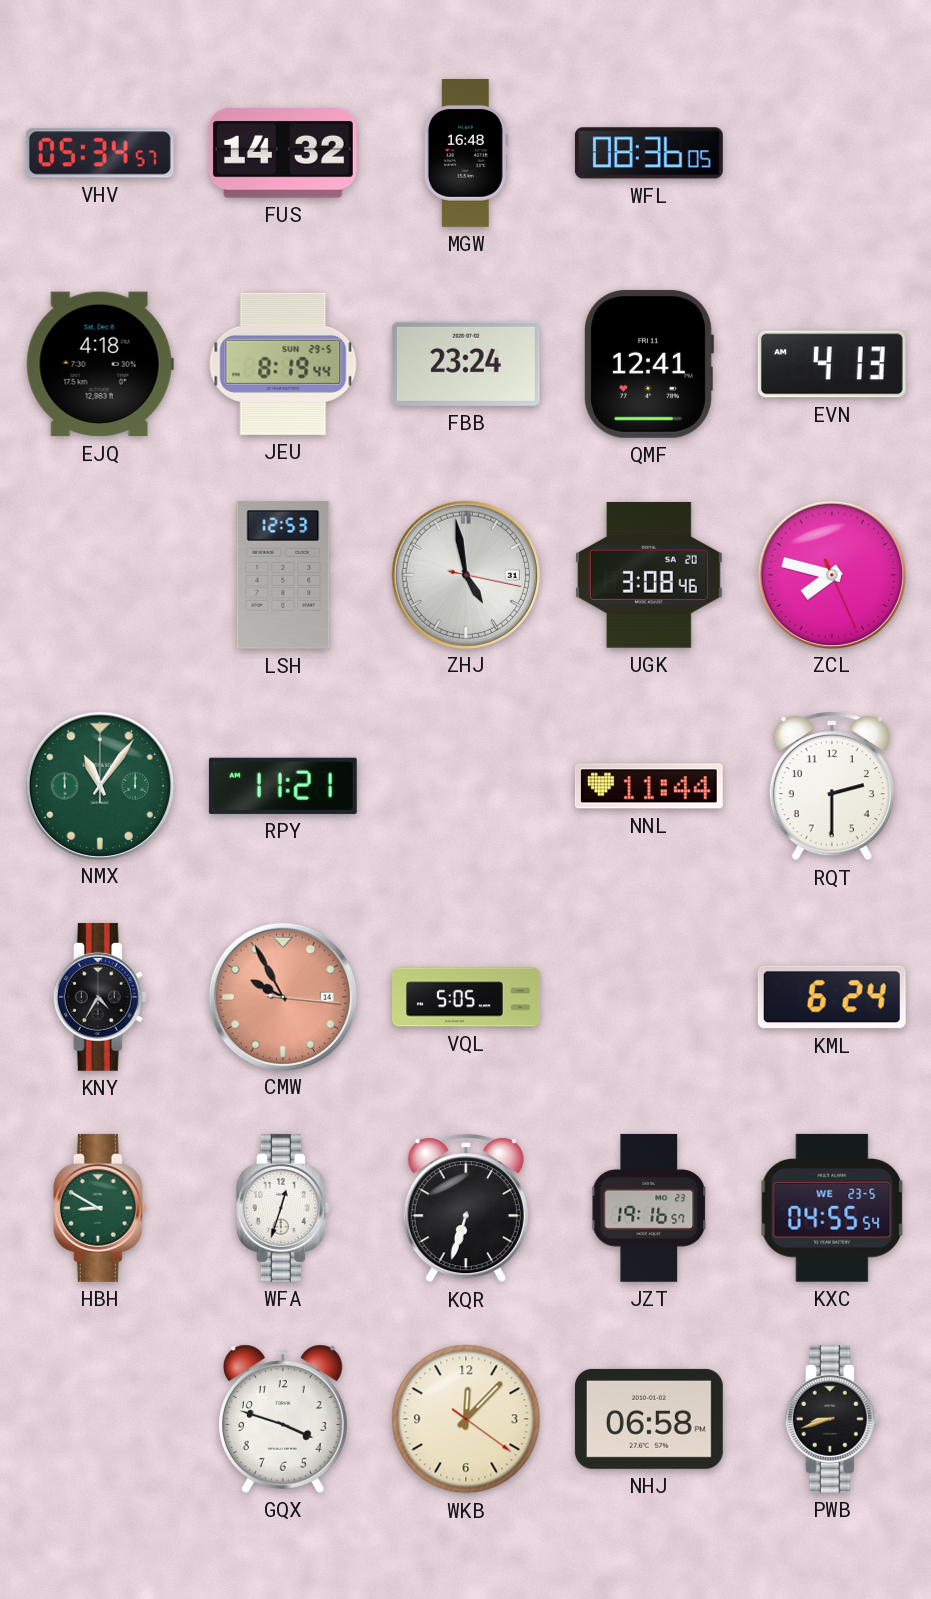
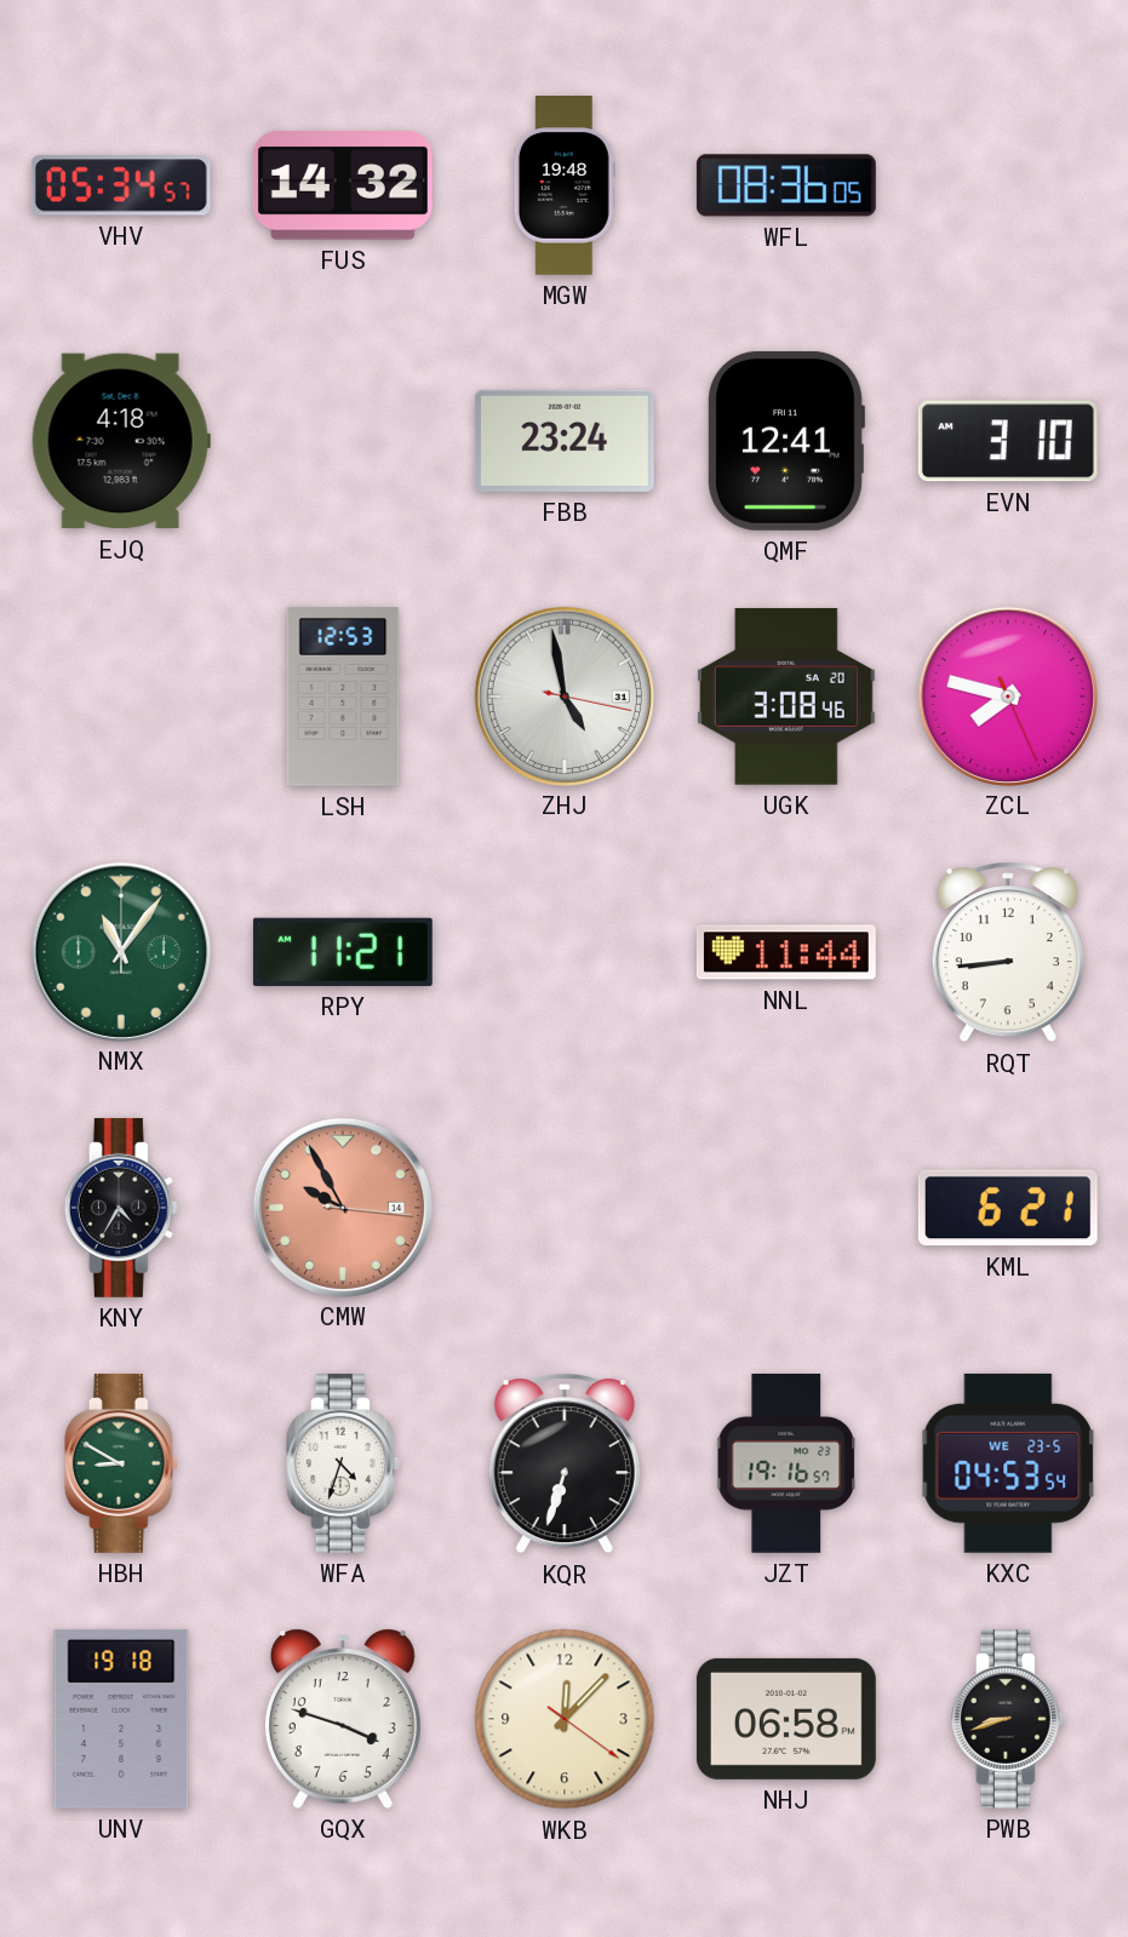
MGW: 16:48 -> 19:48
JEU: 8:19 -> none
EVN: 4:13 -> 3:10
RQT: 2:30 -> 8:44
VQL: 5:05 -> none
KML: 6:24 -> 6:21
WFA: 12:33 -> 4:33
KXC: 04:55 -> 04:53
UNV: none -> 19:18
